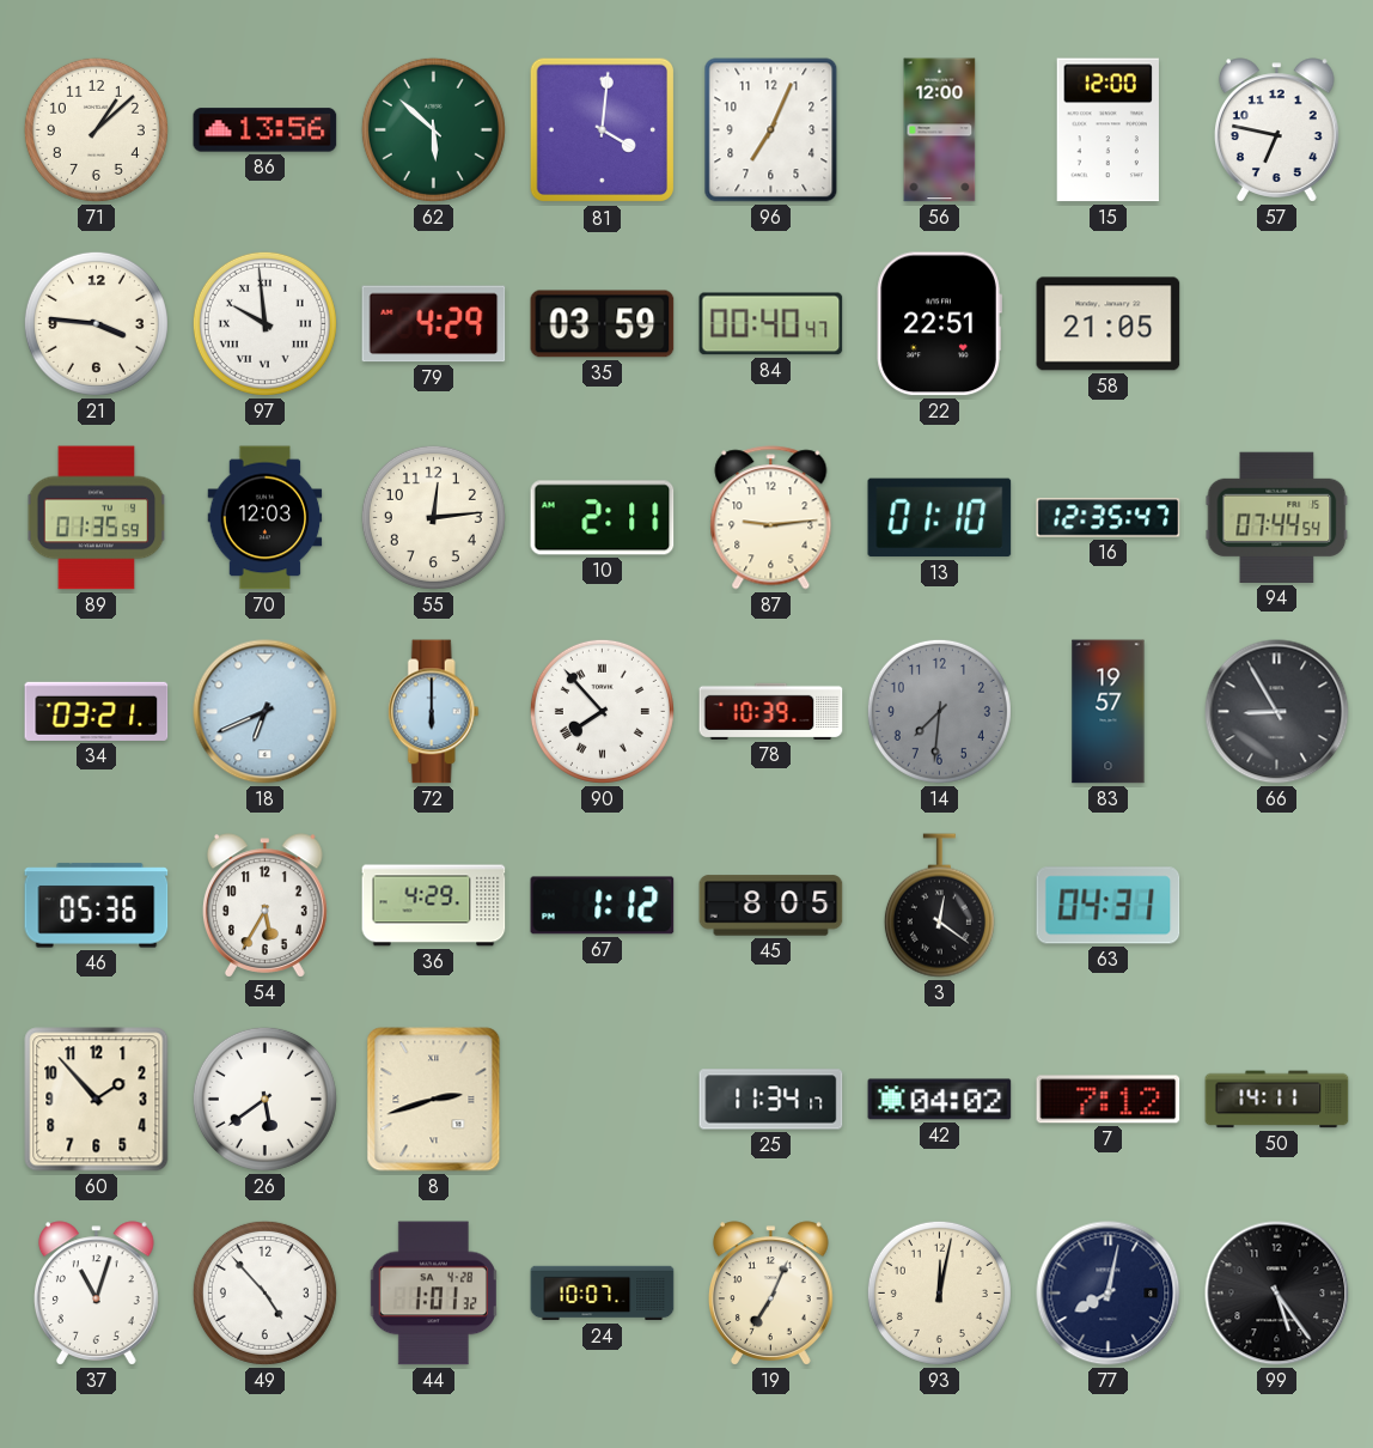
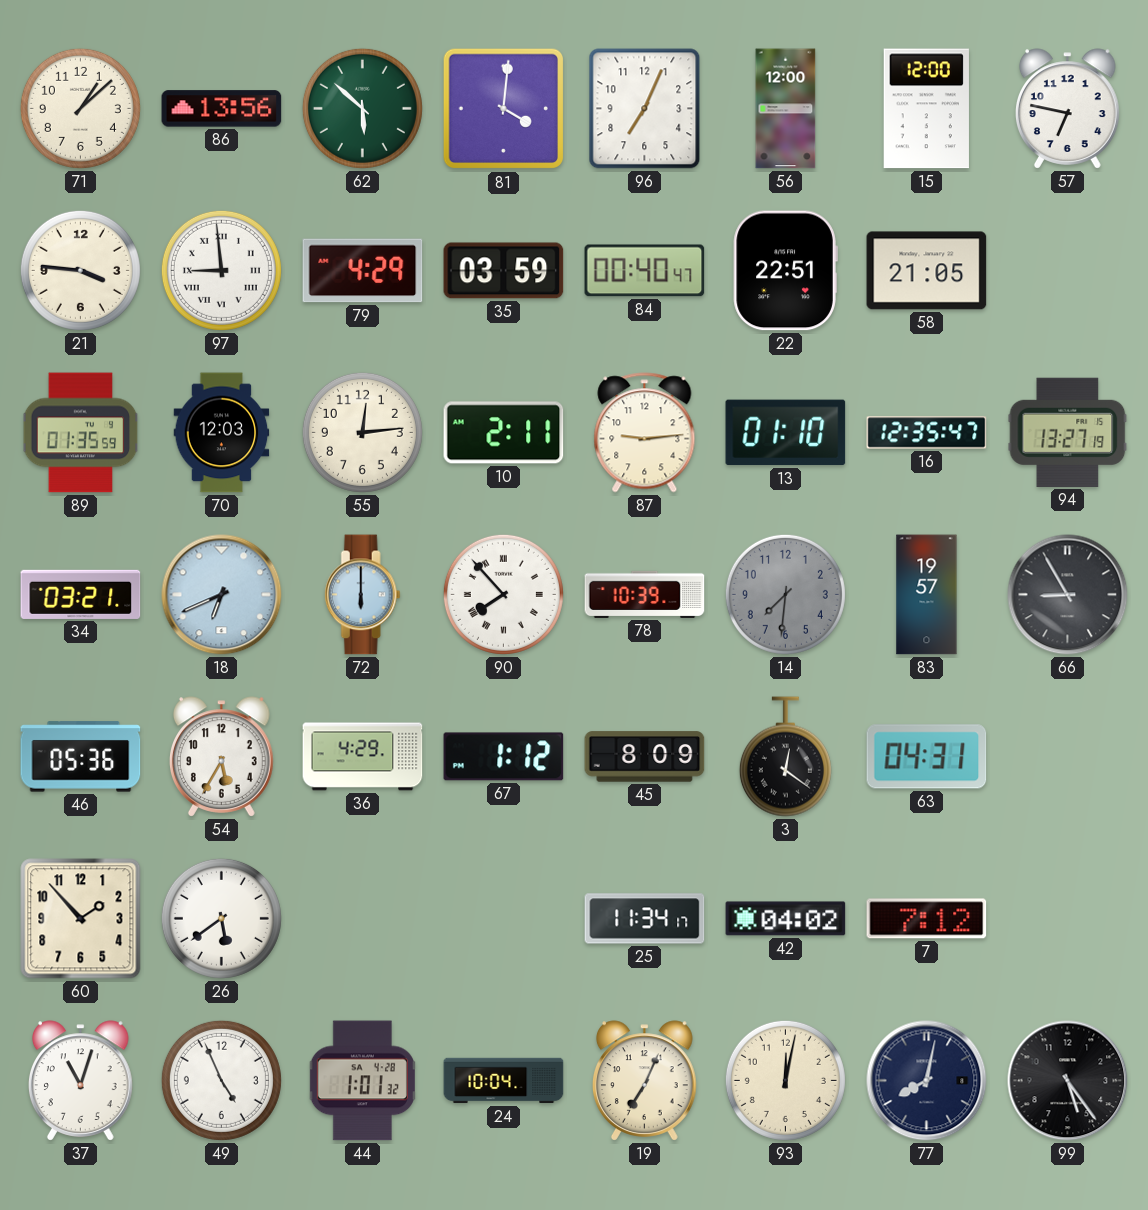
97: 9:59 -> 8:59
94: 07:44 -> 13:27
45: 8:05 -> 8:09
8: 2:42 -> none
50: 14:11 -> none
49: 4:53 -> 4:56
24: 10:07 -> 10:04
